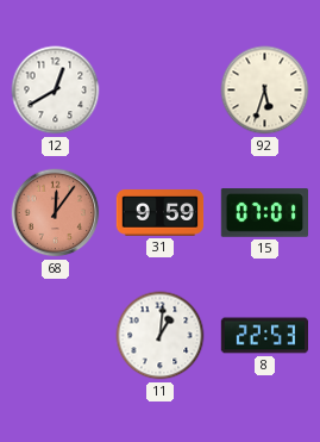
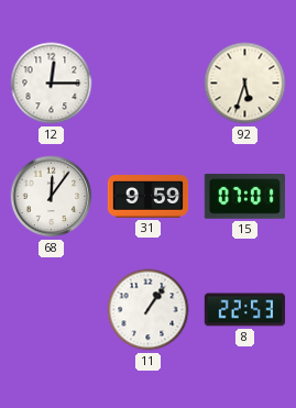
12: 12:40 -> 12:15
68 dial: salmon -> white
11: 1:01 -> 1:06
